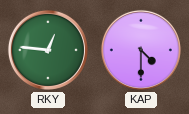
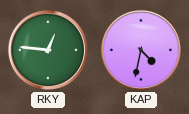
KAP: 4:30 -> 4:32
